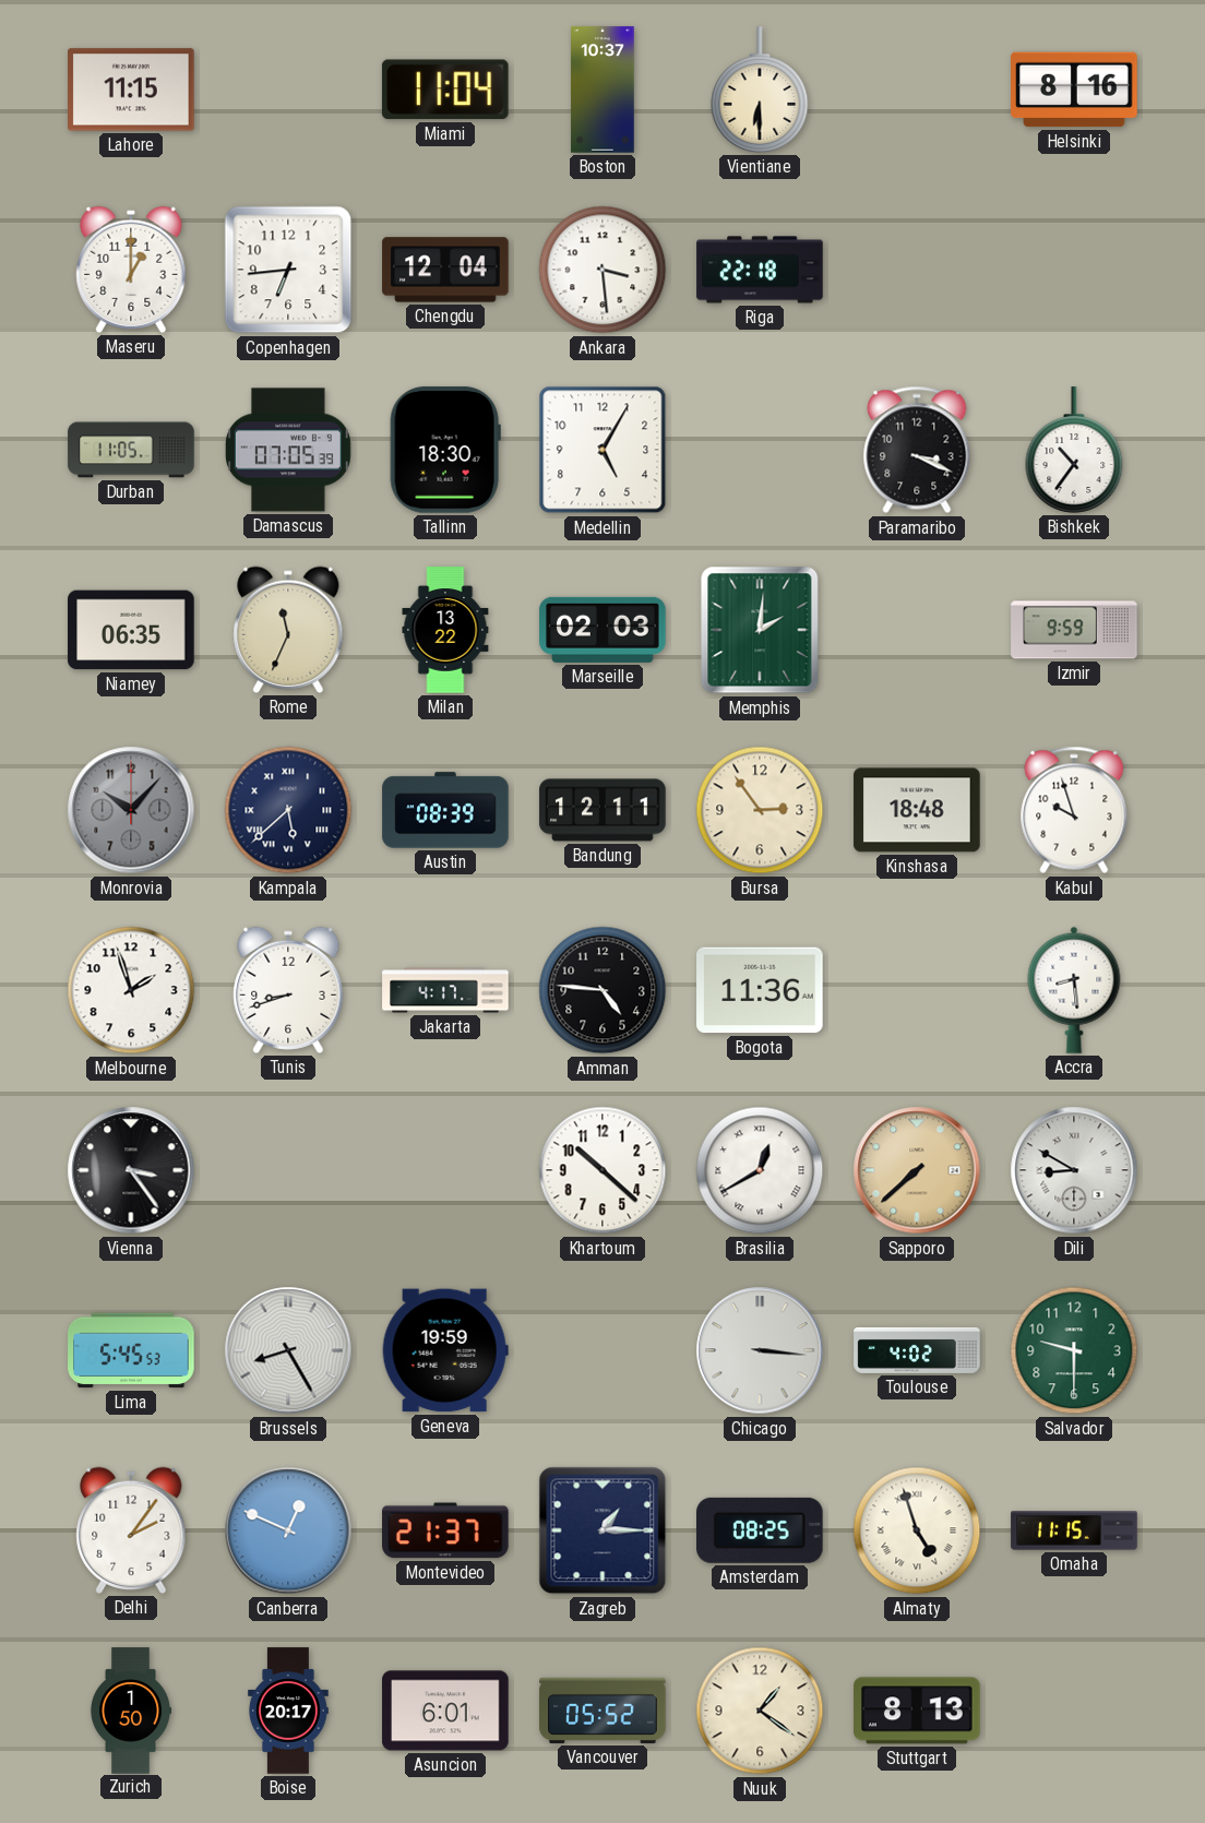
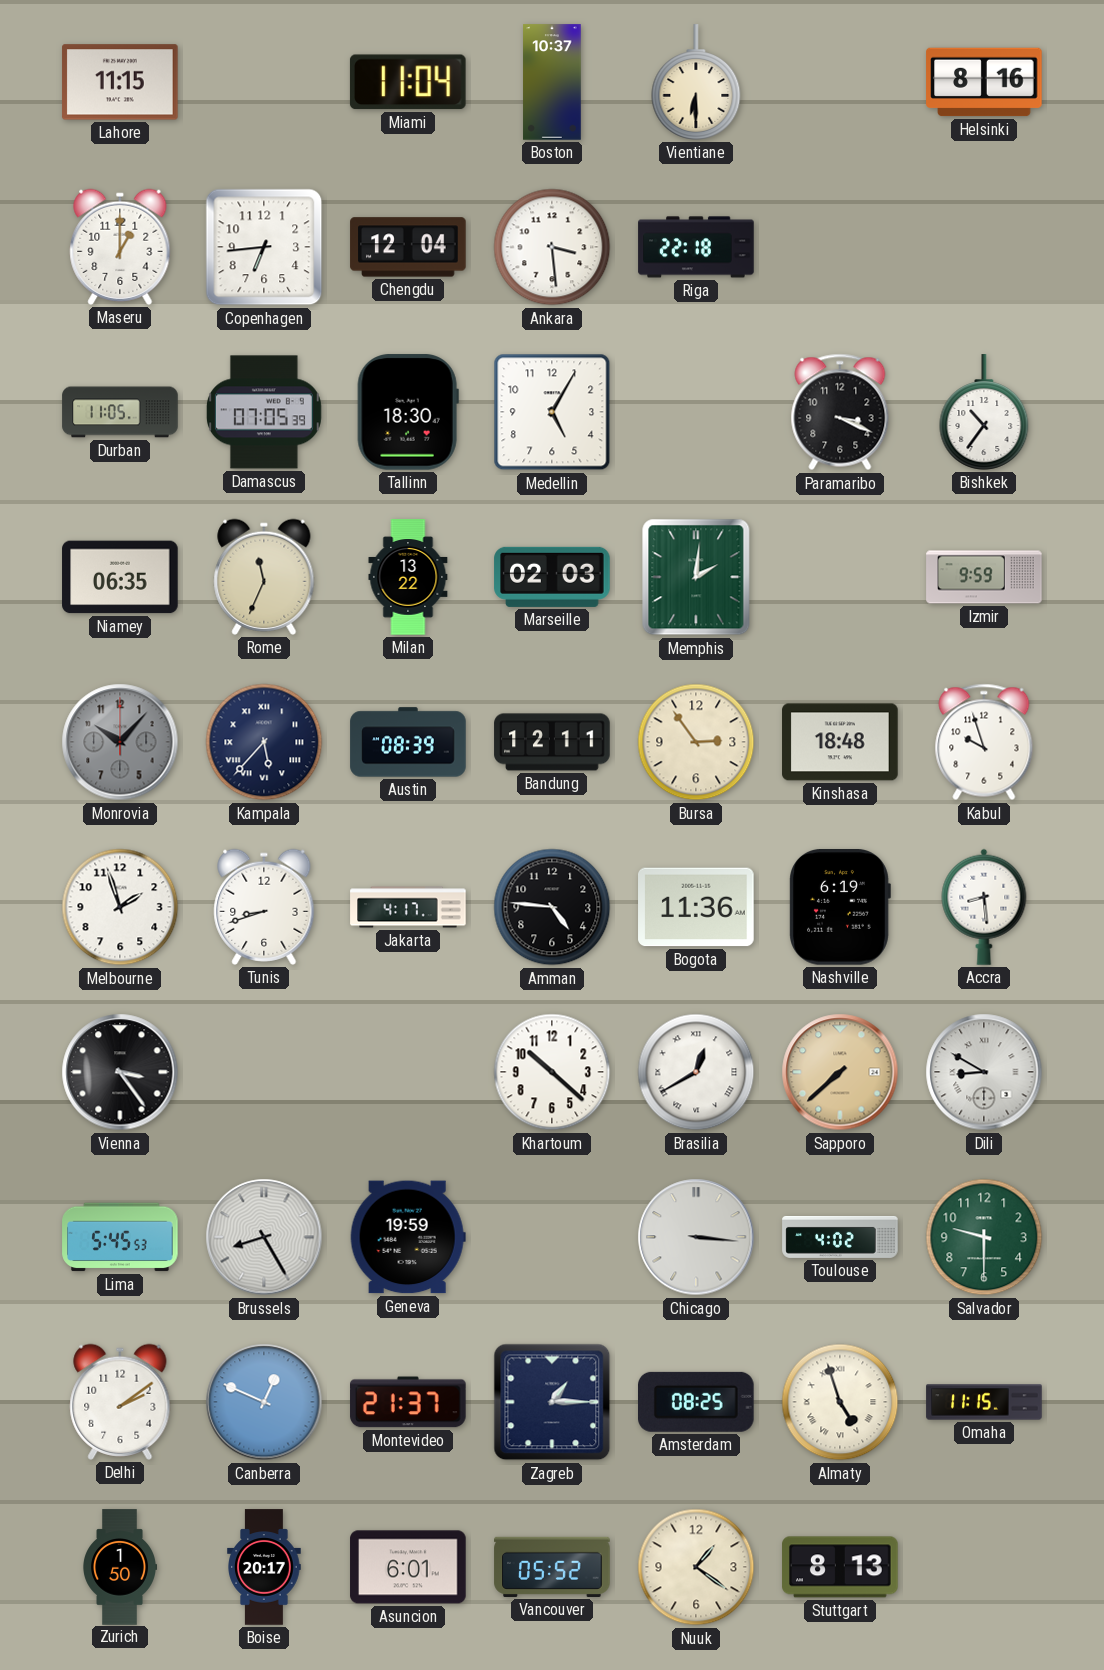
Kampala: 5:38 -> 5:37
Nashville: none -> 6:19
Delhi: 2:06 -> 2:09
